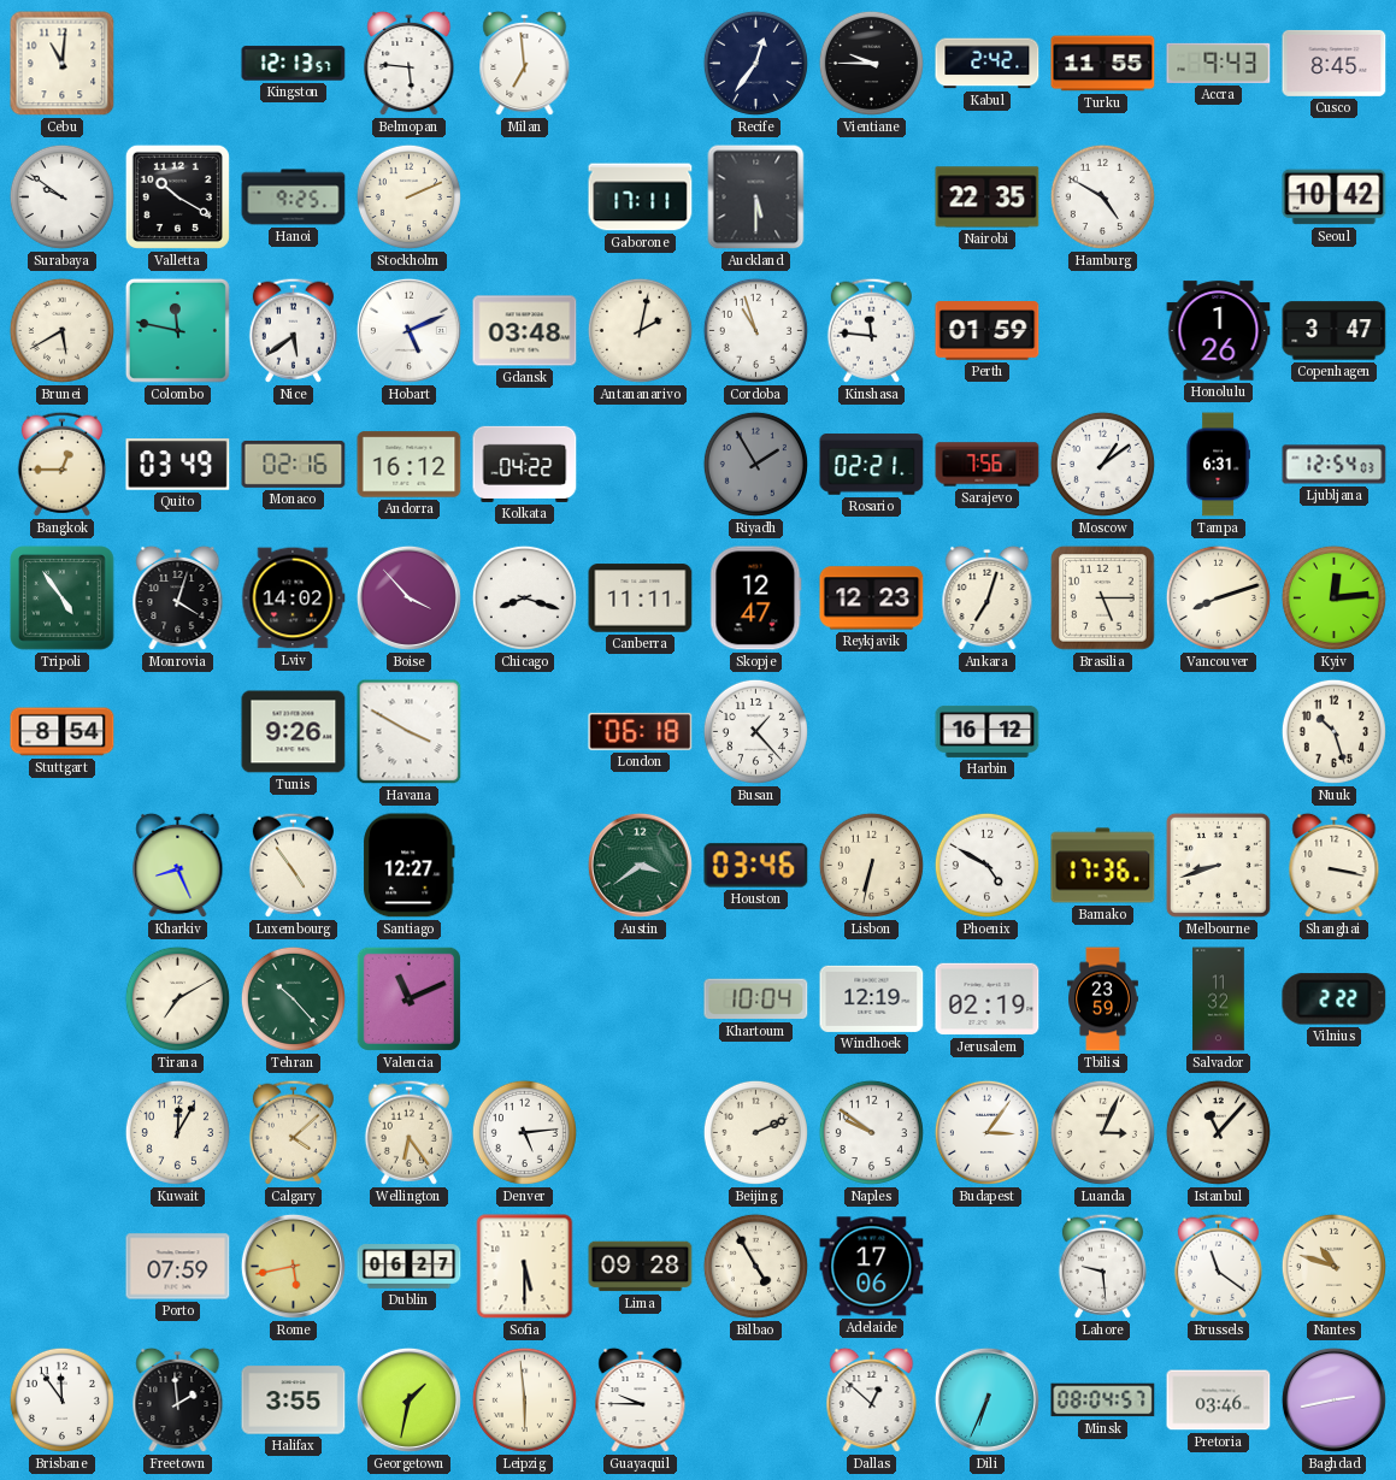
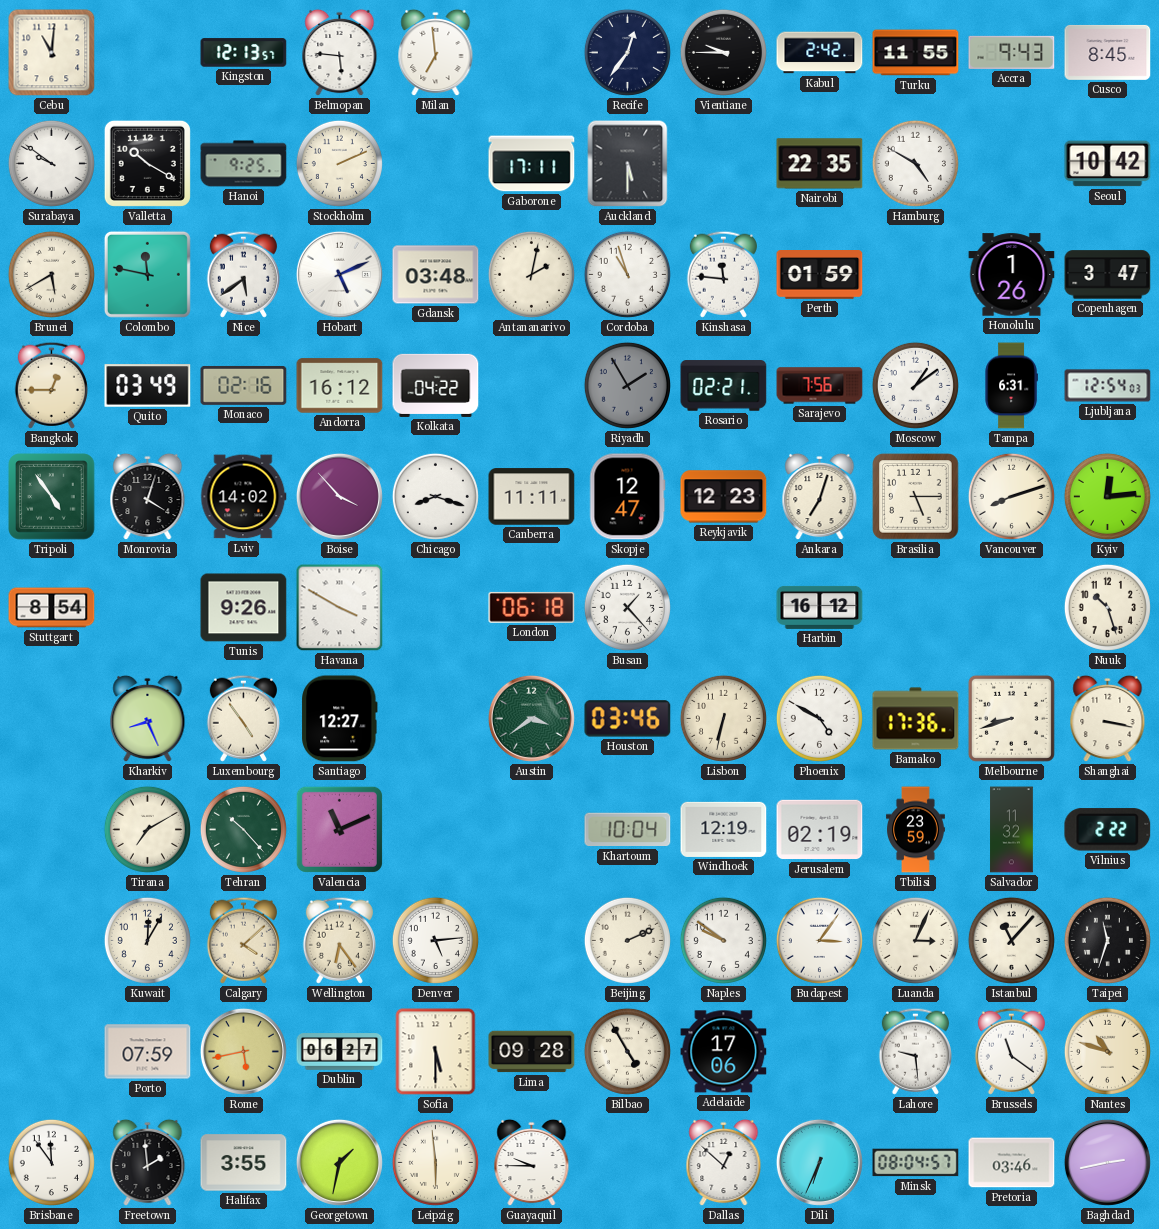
Taipei: none -> 11:33
